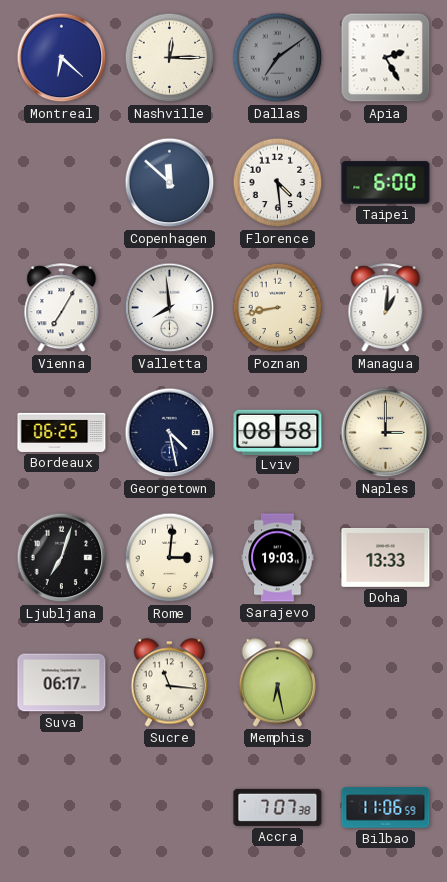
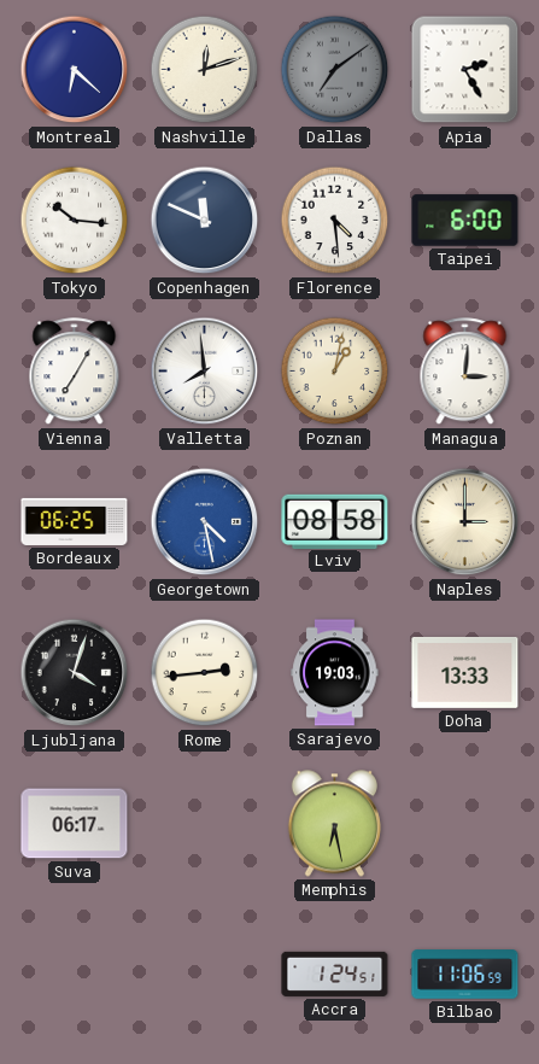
Nashville: 12:15 -> 12:12
Tokyo: none -> 10:16
Copenhagen: 11:52 -> 11:49
Poznan: 8:43 -> 1:02
Managua: 1:01 -> 3:01
Georgetown dial: navy -> blue
Ljubljana: 7:03 -> 4:03
Rome: 3:01 -> 2:44
Sucre: 11:16 -> none
Accra: 7:07 -> 1:24
